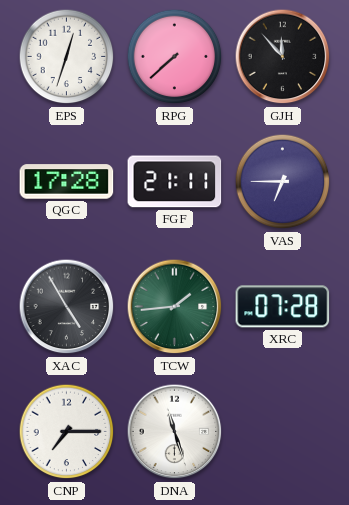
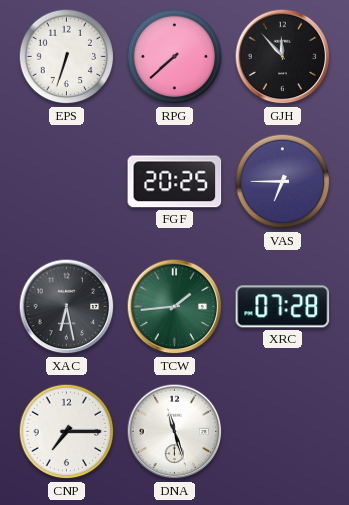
EPS: 12:33 -> 6:33
QGC: 17:28 -> none
FGF: 21:11 -> 20:25
XAC: 4:55 -> 6:28
